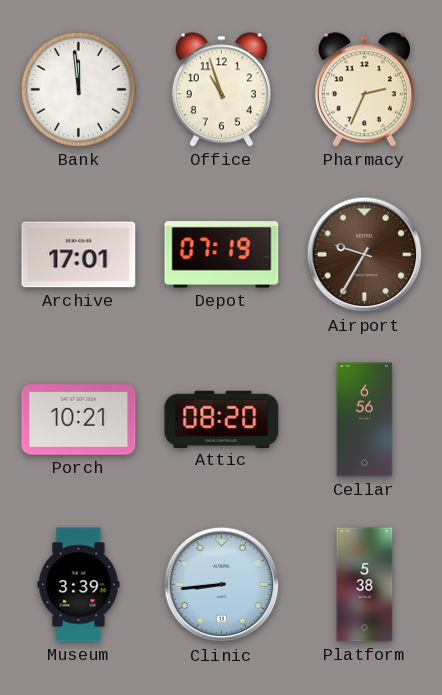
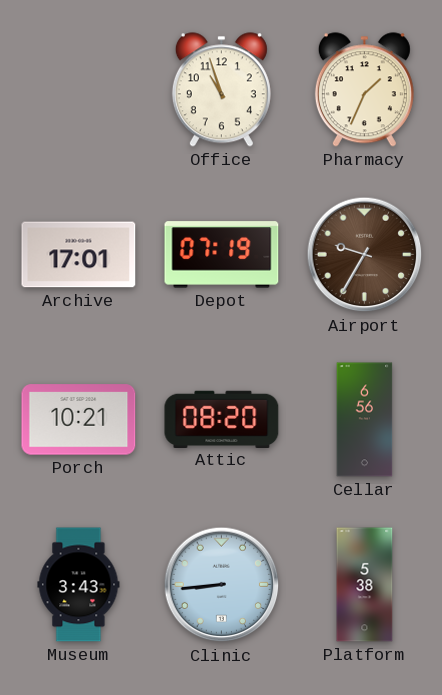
Bank: 11:59 -> none
Pharmacy: 2:34 -> 1:34
Museum: 3:39 -> 3:43
